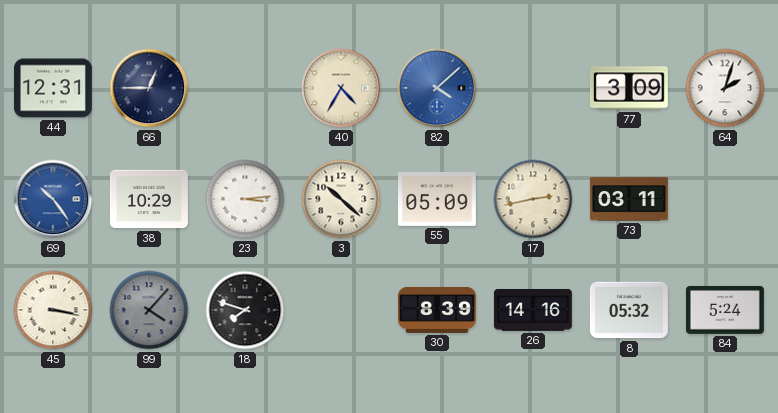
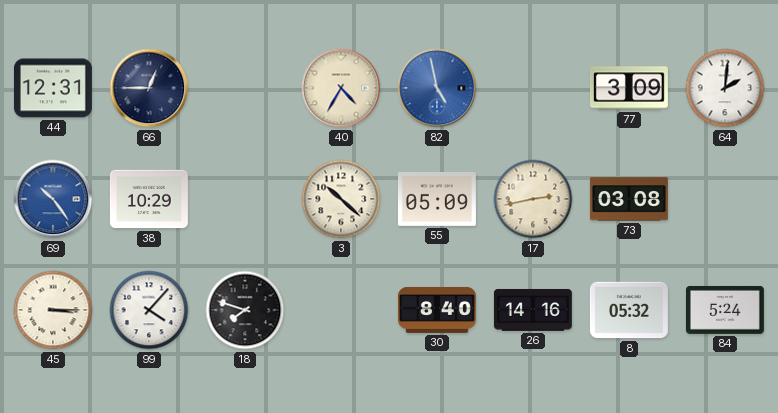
82: 4:08 -> 4:58
64: 2:03 -> 2:01
23: 3:14 -> none
73: 03:11 -> 03:08
45: 3:17 -> 3:15
99 dial: grey -> white
30: 8:39 -> 8:40
